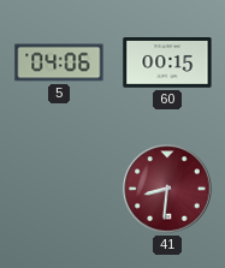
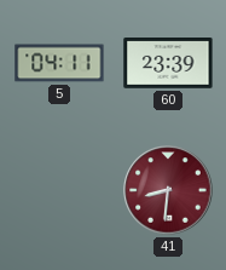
5: 04:06 -> 04:11
60: 00:15 -> 23:39
